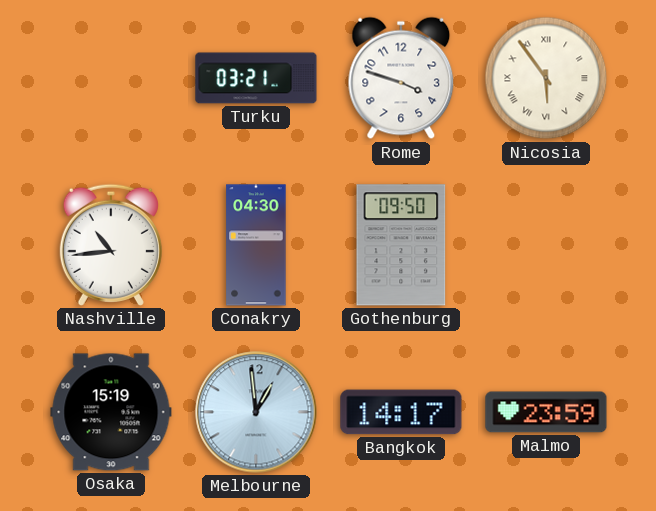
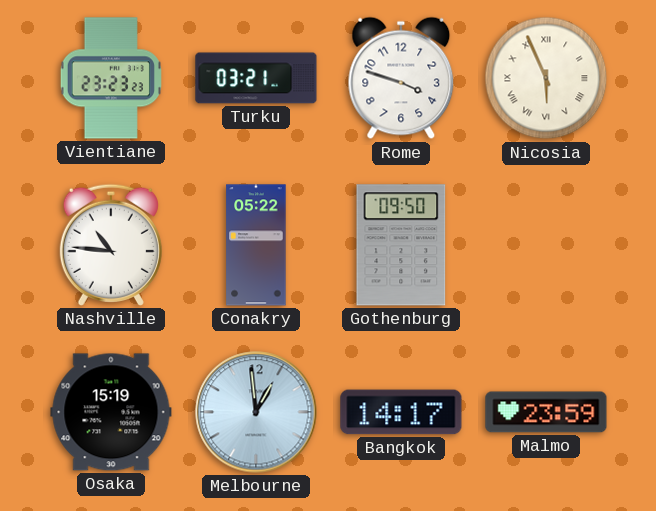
Vientiane: none -> 23:23
Nicosia: 5:54 -> 5:56
Nashville: 10:44 -> 10:46
Conakry: 04:30 -> 05:22
